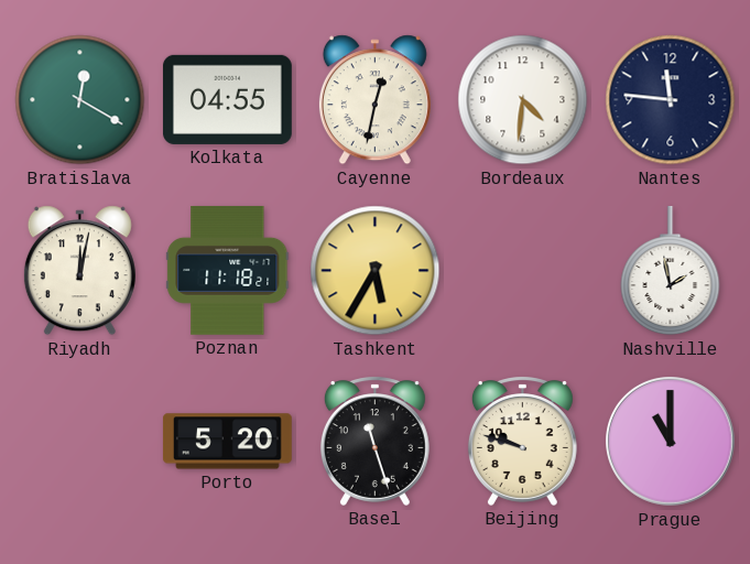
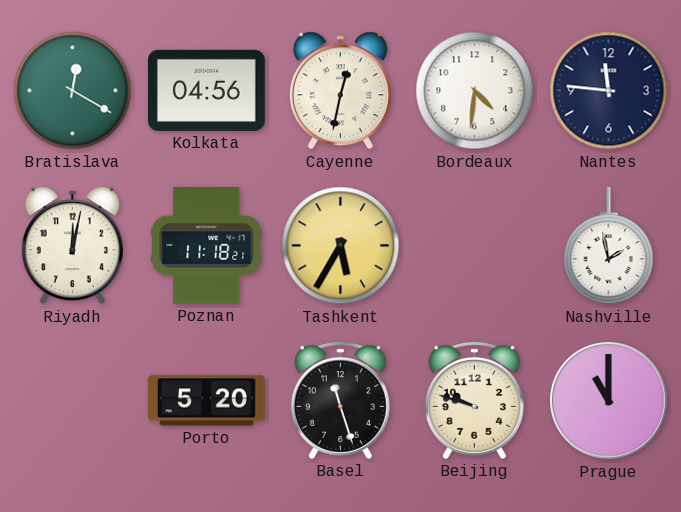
Kolkata: 04:55 -> 04:56
